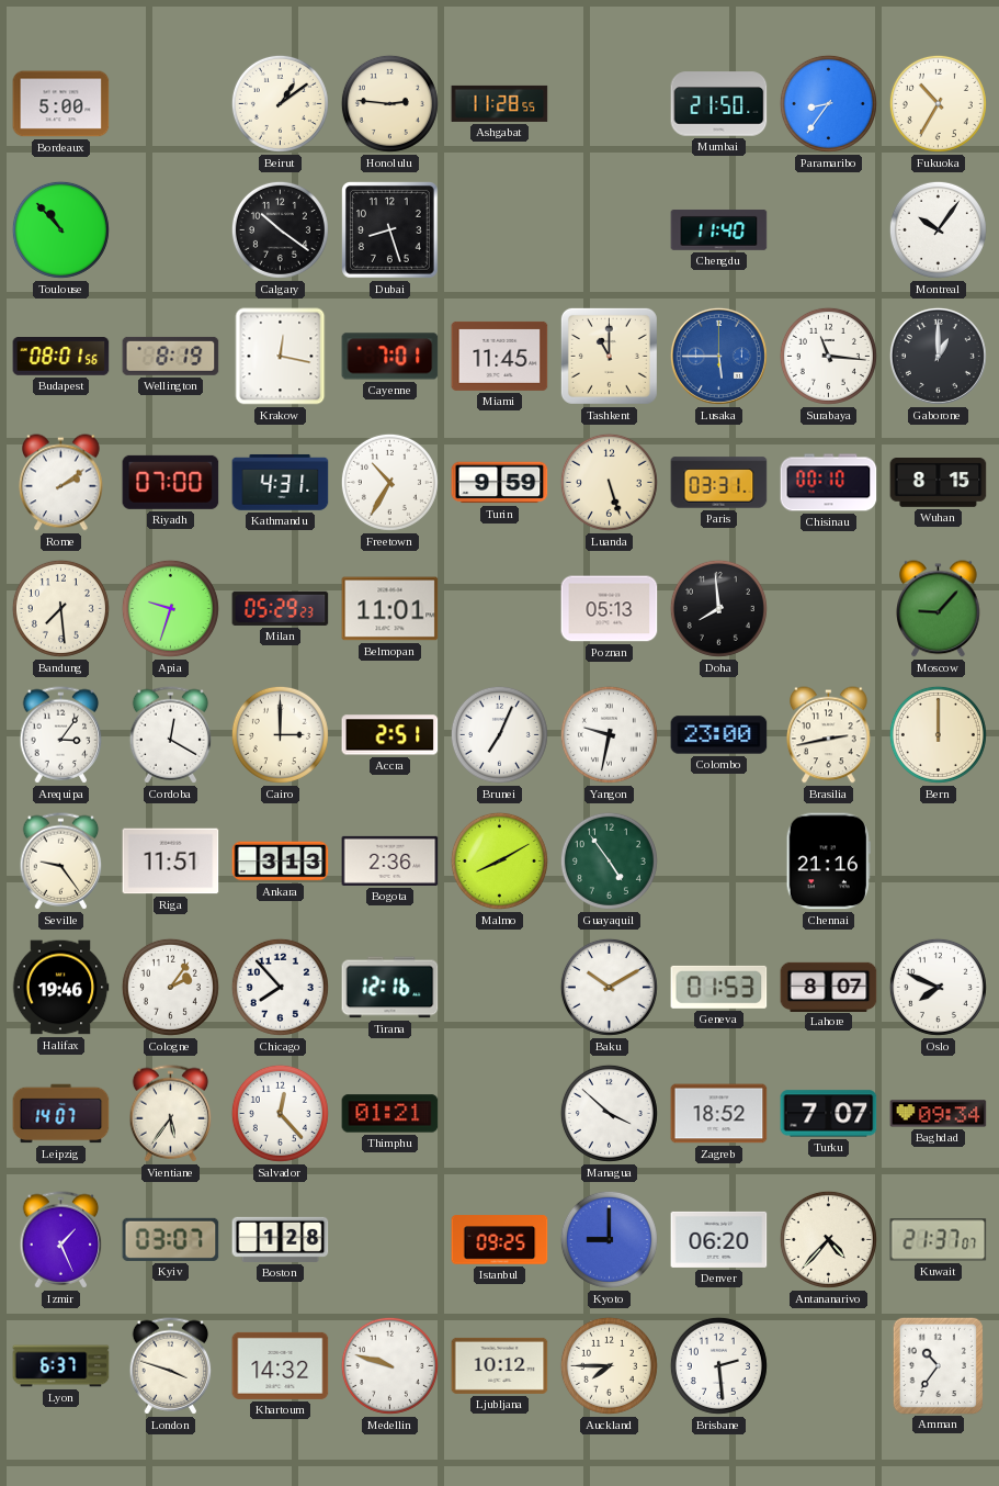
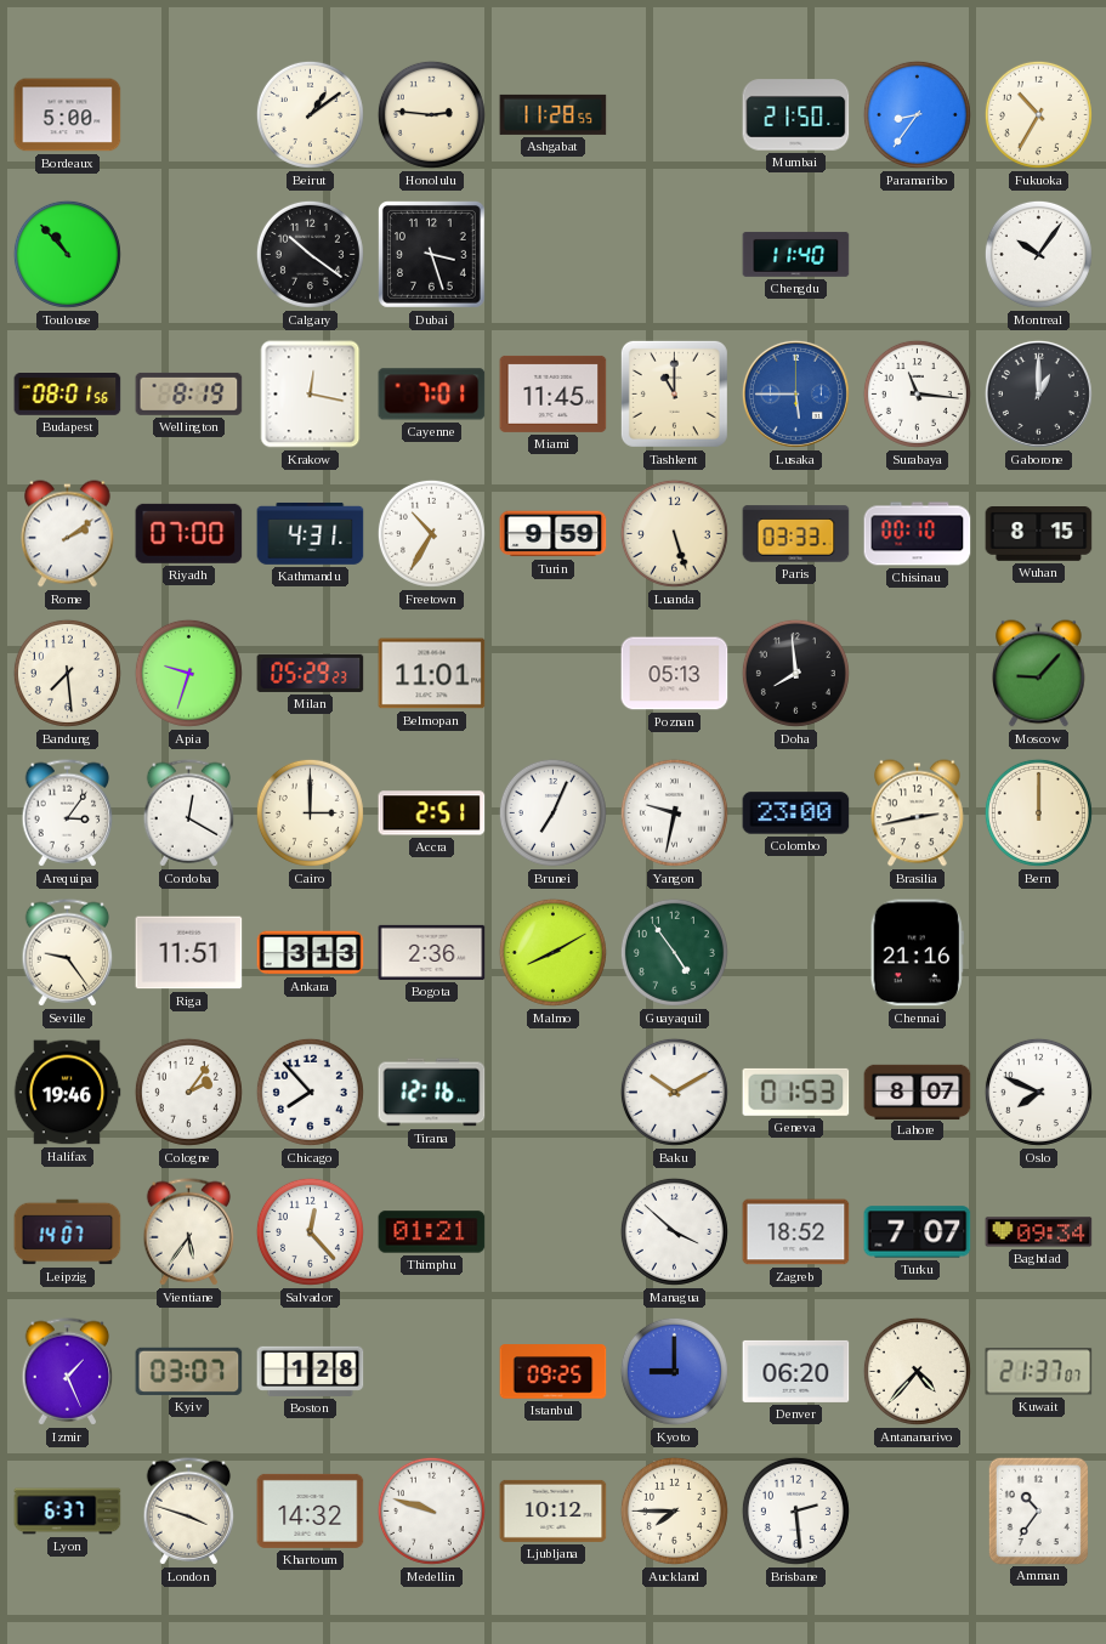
Dubai: 8:27 -> 3:27
Paris: 03:31 -> 03:33
